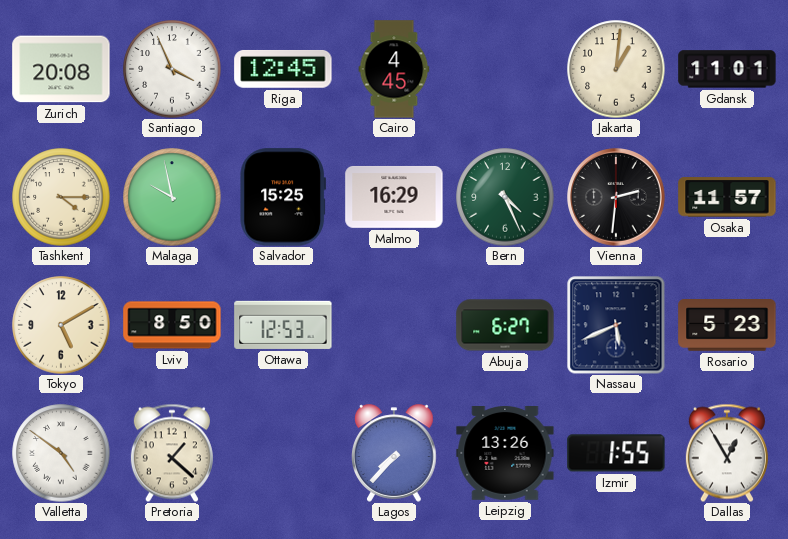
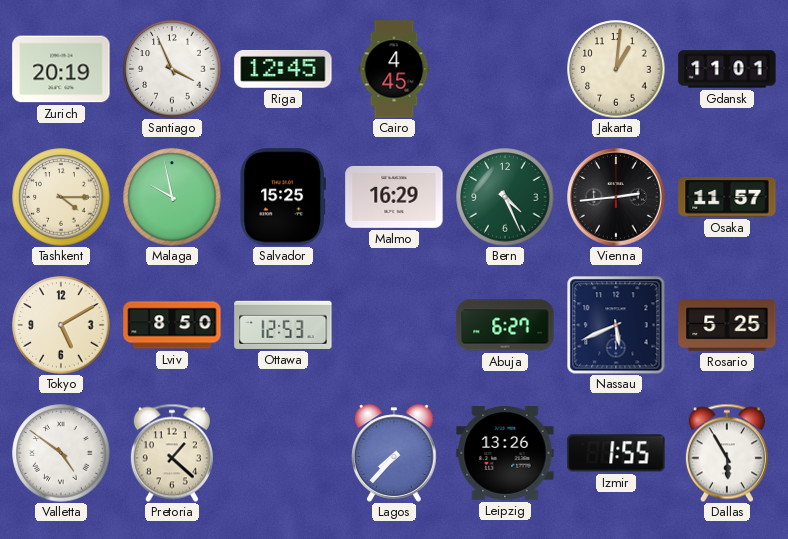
Zurich: 20:08 -> 20:19
Vienna: 2:31 -> 2:44
Rosario: 5:23 -> 5:25
Dallas: 12:55 -> 5:55
